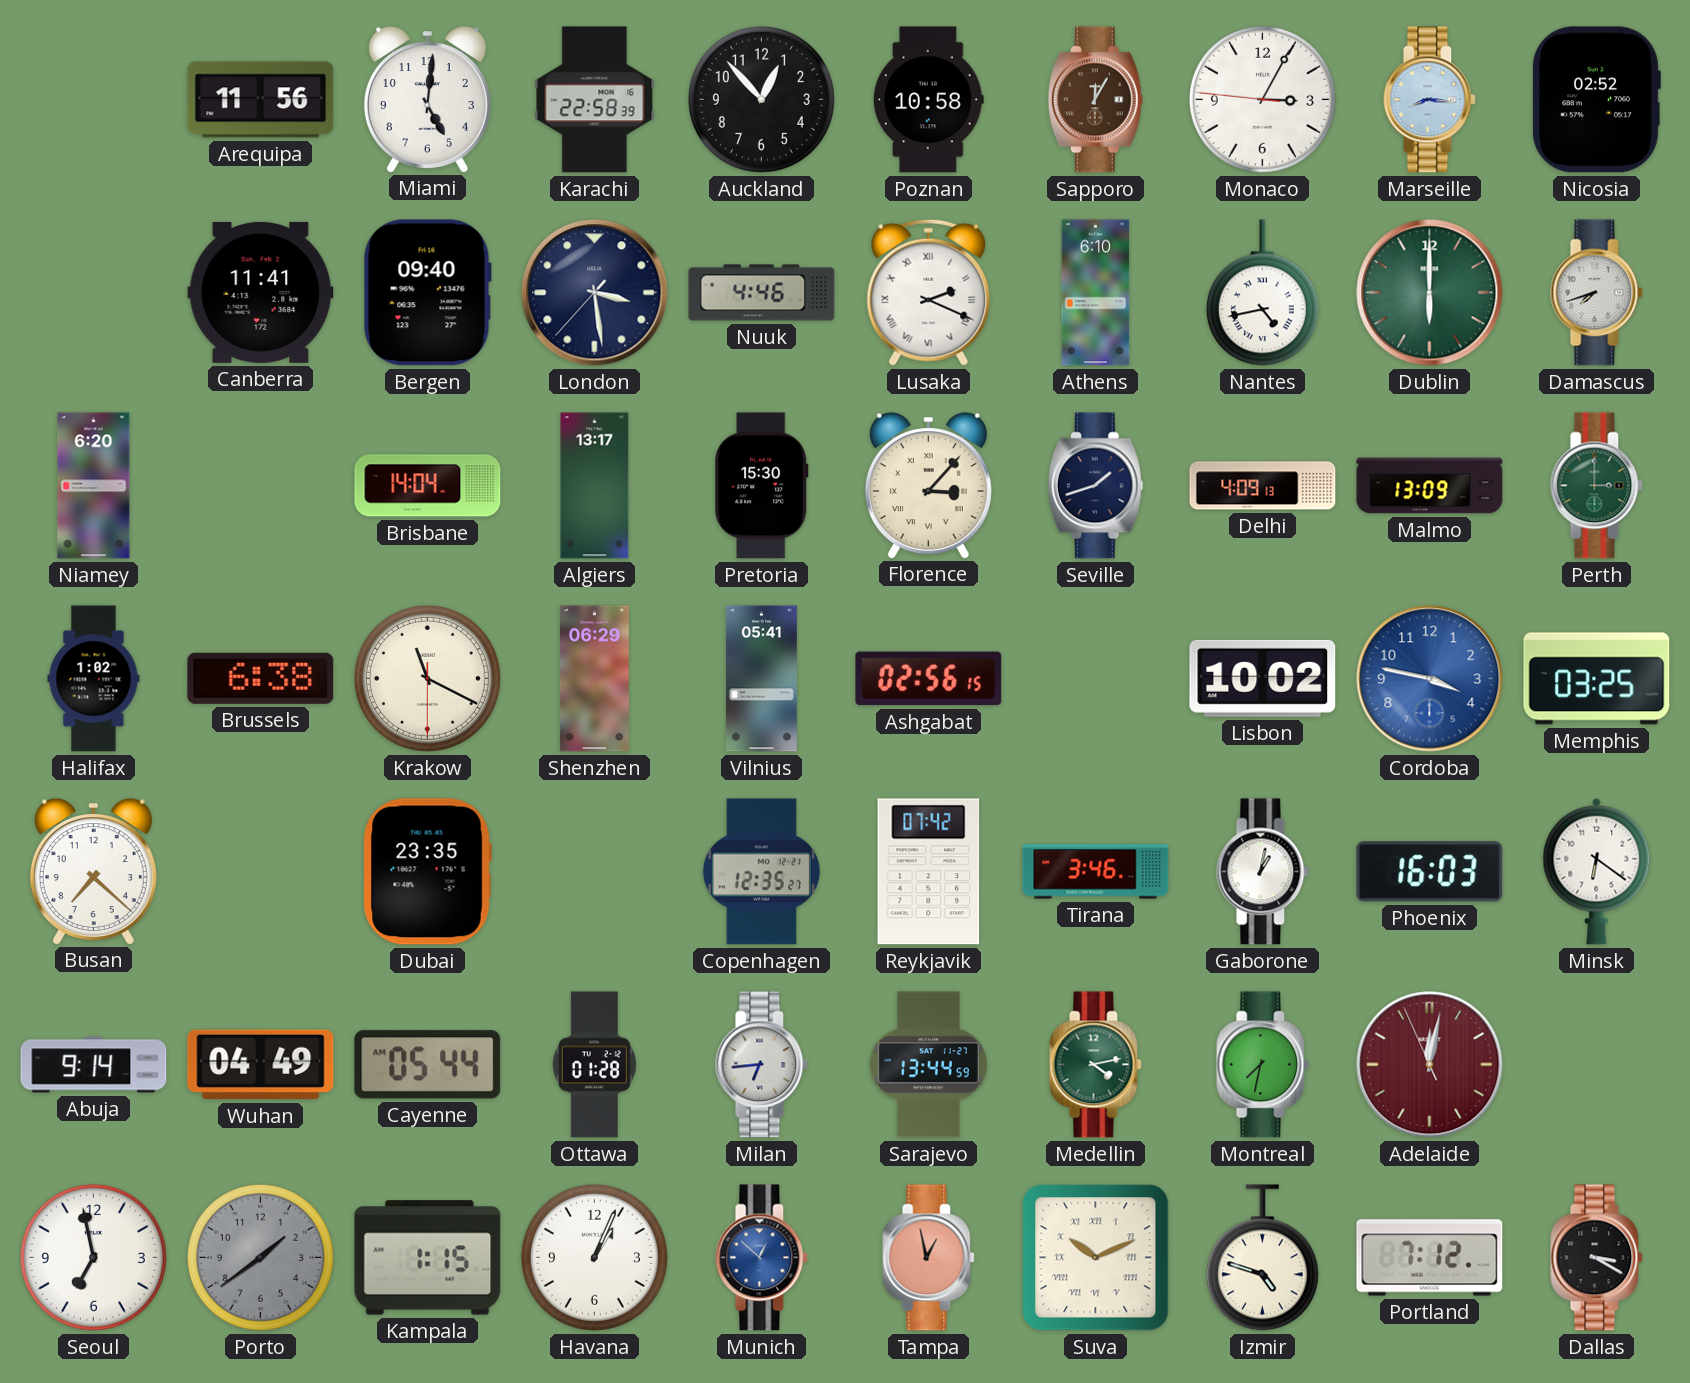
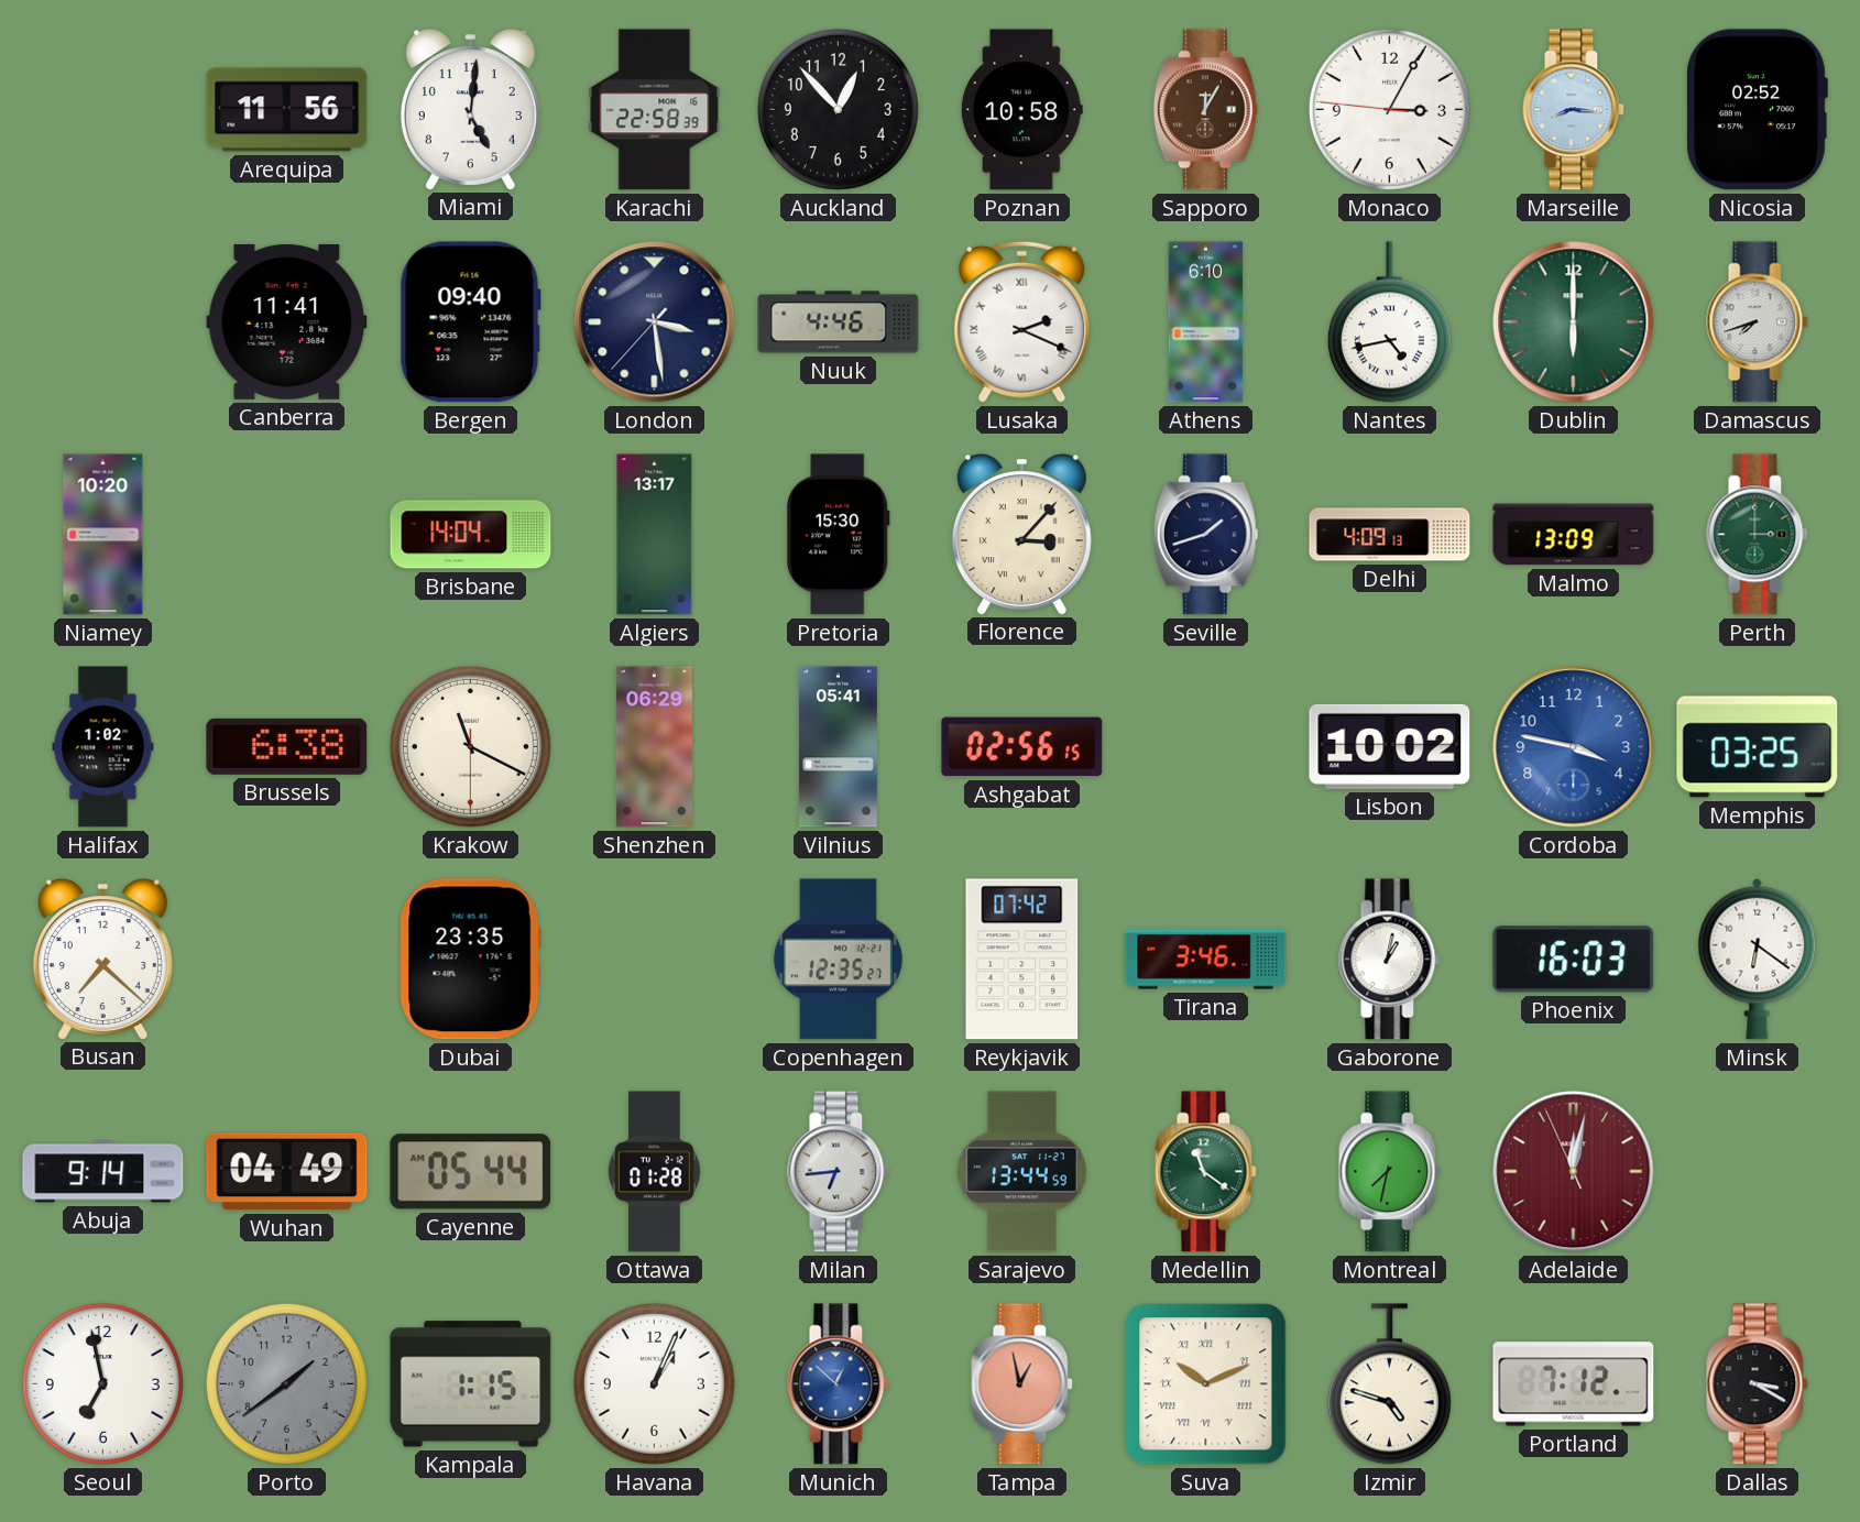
Niamey: 6:20 -> 10:20
Medellin: 4:13 -> 11:21
